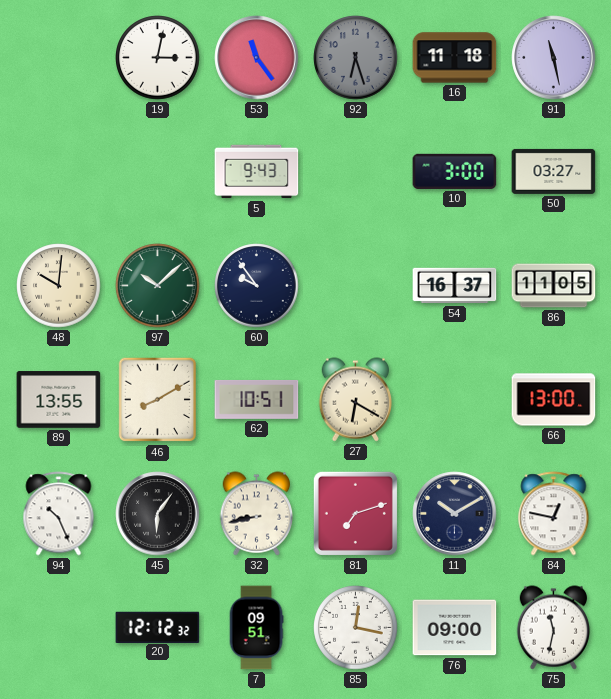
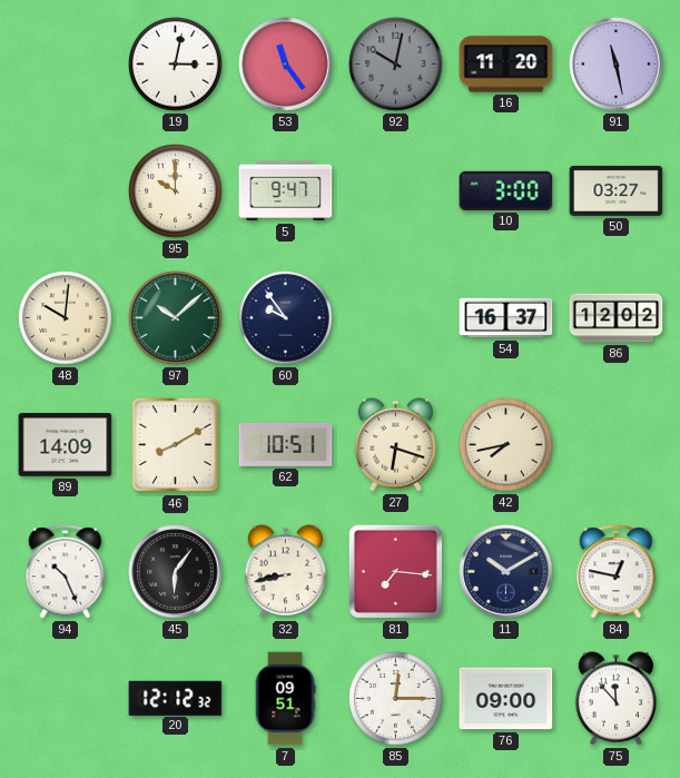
92: 6:27 -> 10:02
16: 11:18 -> 11:20
95: none -> 10:00
5: 9:43 -> 9:47
86: 11:05 -> 12:02
89: 13:55 -> 14:09
27: 6:20 -> 6:18
42: none -> 7:43
66: 13:00 -> none
81: 7:12 -> 7:16
85: 12:17 -> 12:15
75: 11:32 -> 11:53
